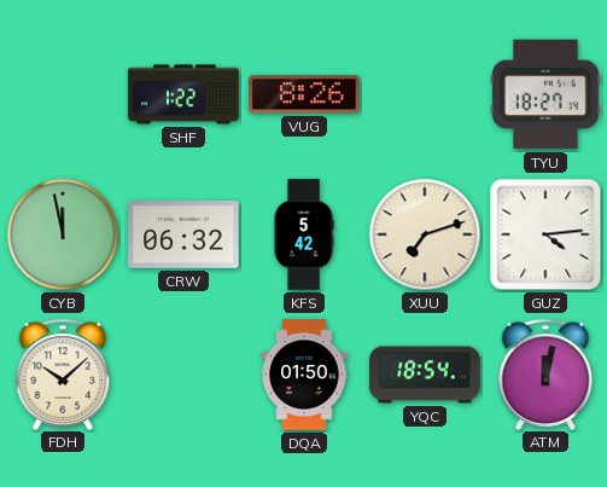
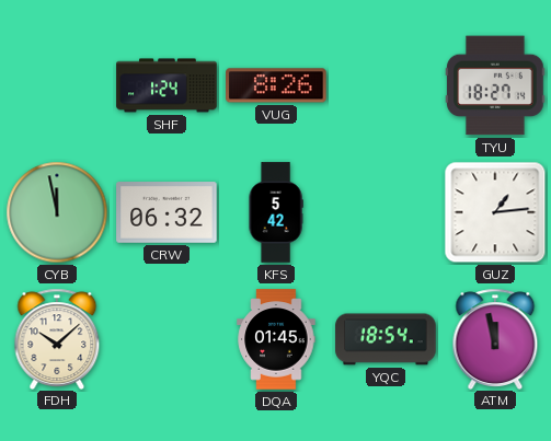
SHF: 1:22 -> 1:24
XUU: 7:12 -> none
GUZ: 4:14 -> 1:14
DQA: 01:50 -> 01:45
ATM: 12:02 -> 11:58
